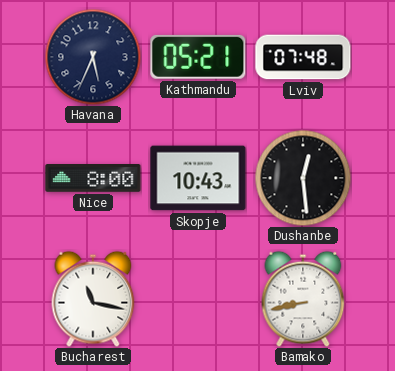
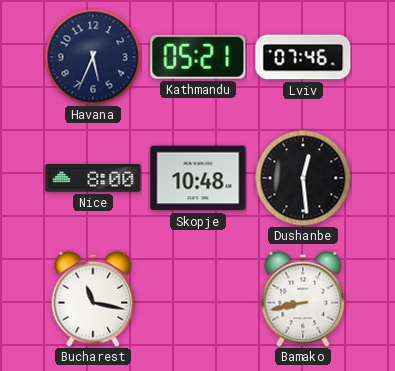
Lviv: 07:48 -> 07:46
Skopje: 10:43 -> 10:48
